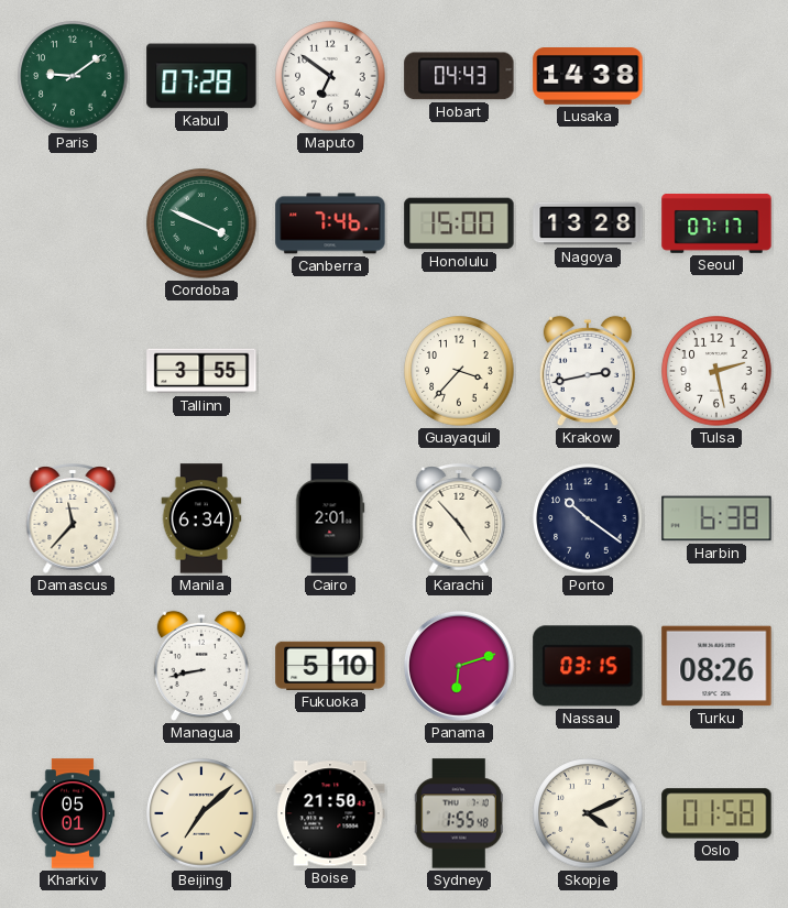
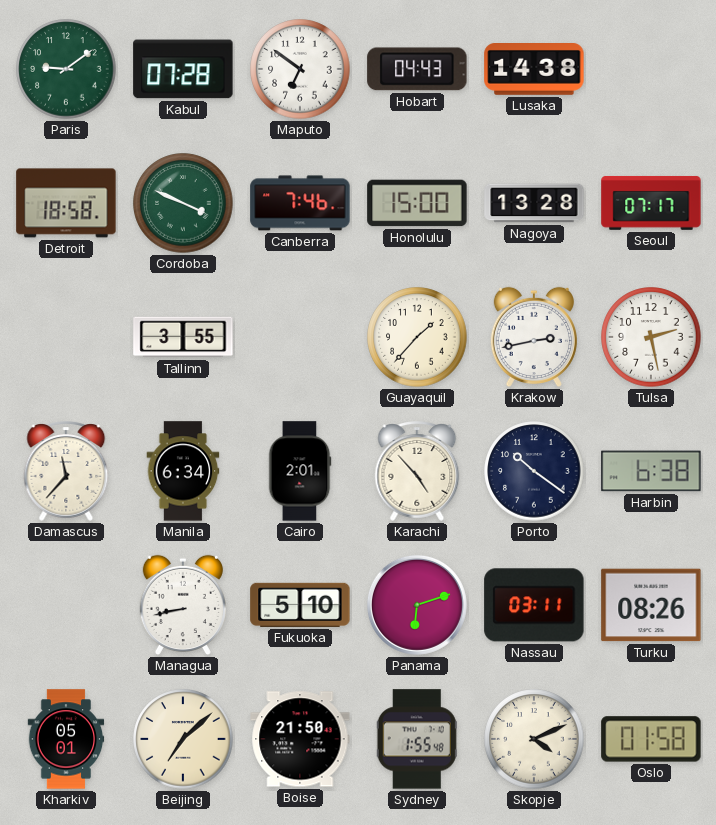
Detroit: none -> 18:58
Guayaquil: 3:37 -> 1:37
Nassau: 03:15 -> 03:11
